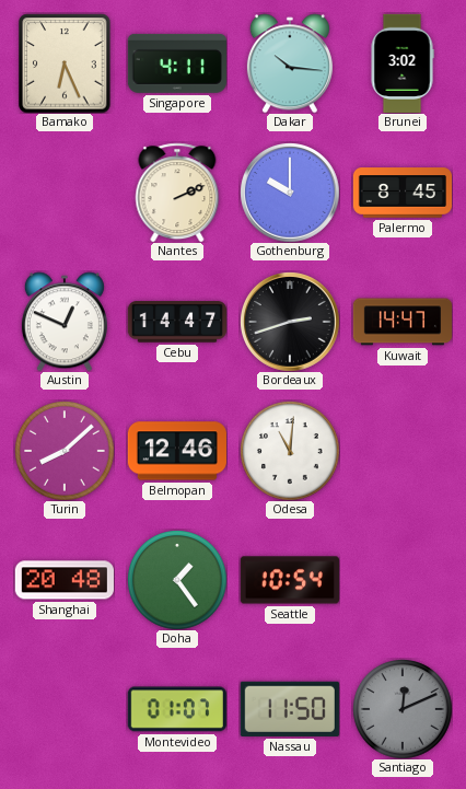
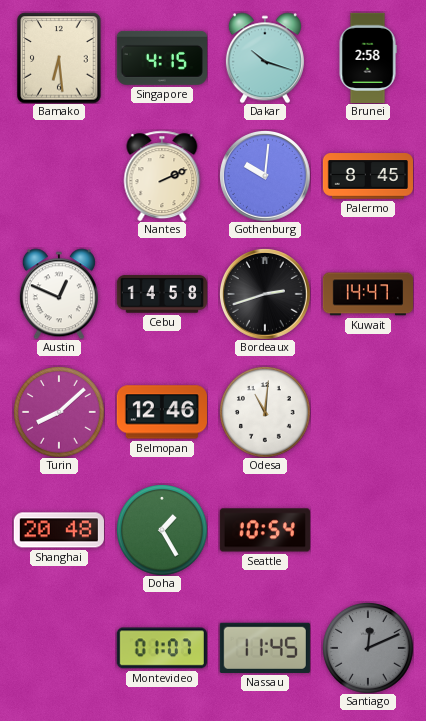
Bamako: 6:26 -> 6:29
Singapore: 4:11 -> 4:15
Dakar: 10:16 -> 10:18
Brunei: 3:02 -> 2:58
Gothenburg: 10:00 -> 10:01
Cebu: 14:47 -> 14:58
Doha: 1:24 -> 1:25
Nassau: 11:50 -> 11:45
